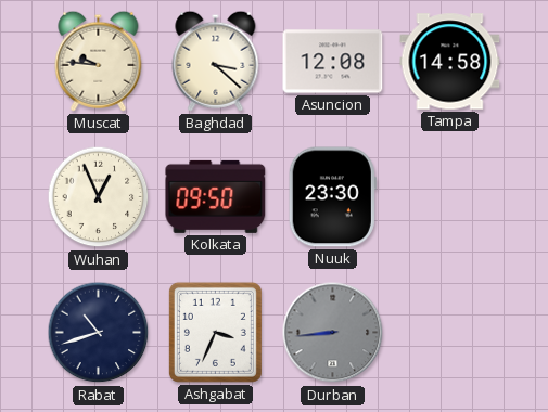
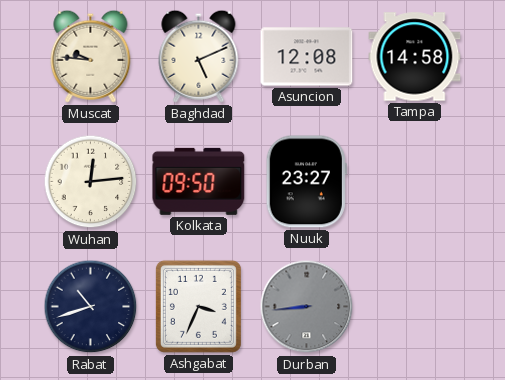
Baghdad: 3:22 -> 5:11
Wuhan: 12:56 -> 12:14
Nuuk: 23:30 -> 23:27
